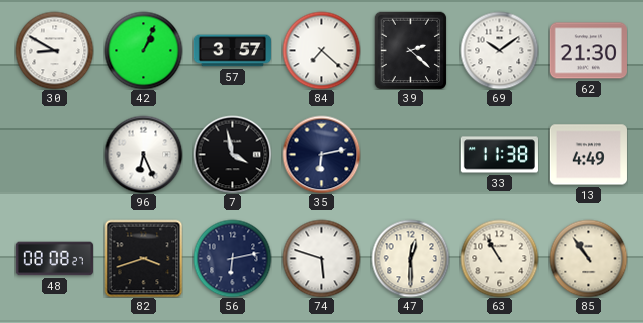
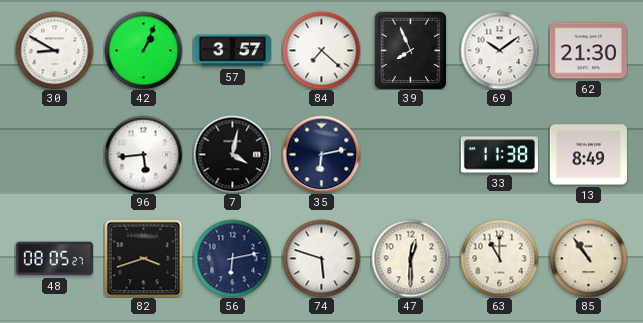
39: 2:22 -> 7:56
96: 6:26 -> 5:44
7: 3:58 -> 4:02
13: 4:49 -> 8:49
48: 08:08 -> 08:05
63: 10:55 -> 11:00
